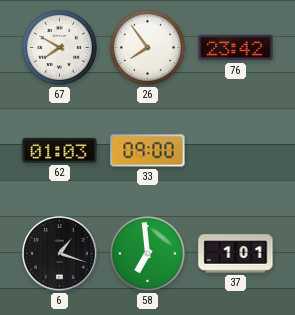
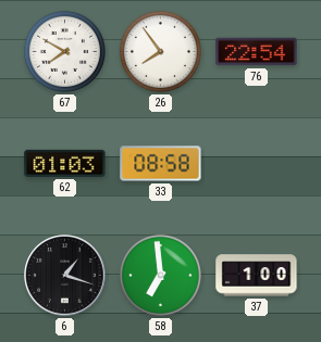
76: 23:42 -> 22:54
33: 09:00 -> 08:58
37: 1:01 -> 1:00
